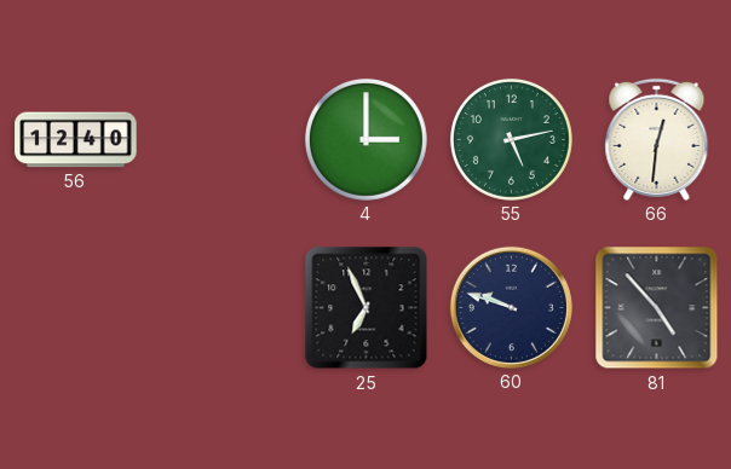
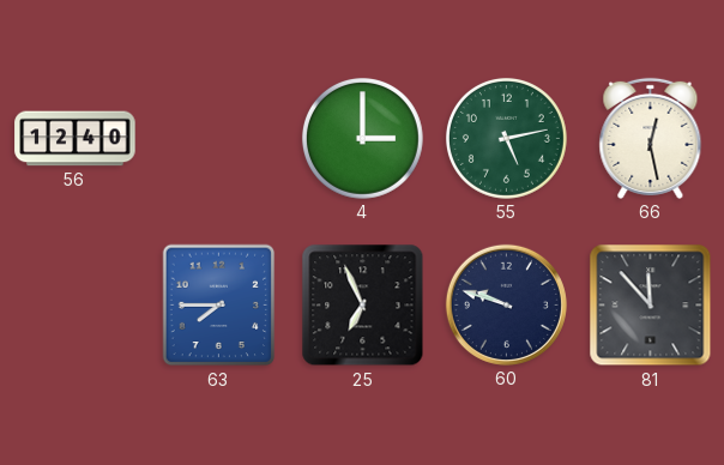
66: 12:31 -> 12:28
63: none -> 7:45
81: 4:53 -> 11:53
